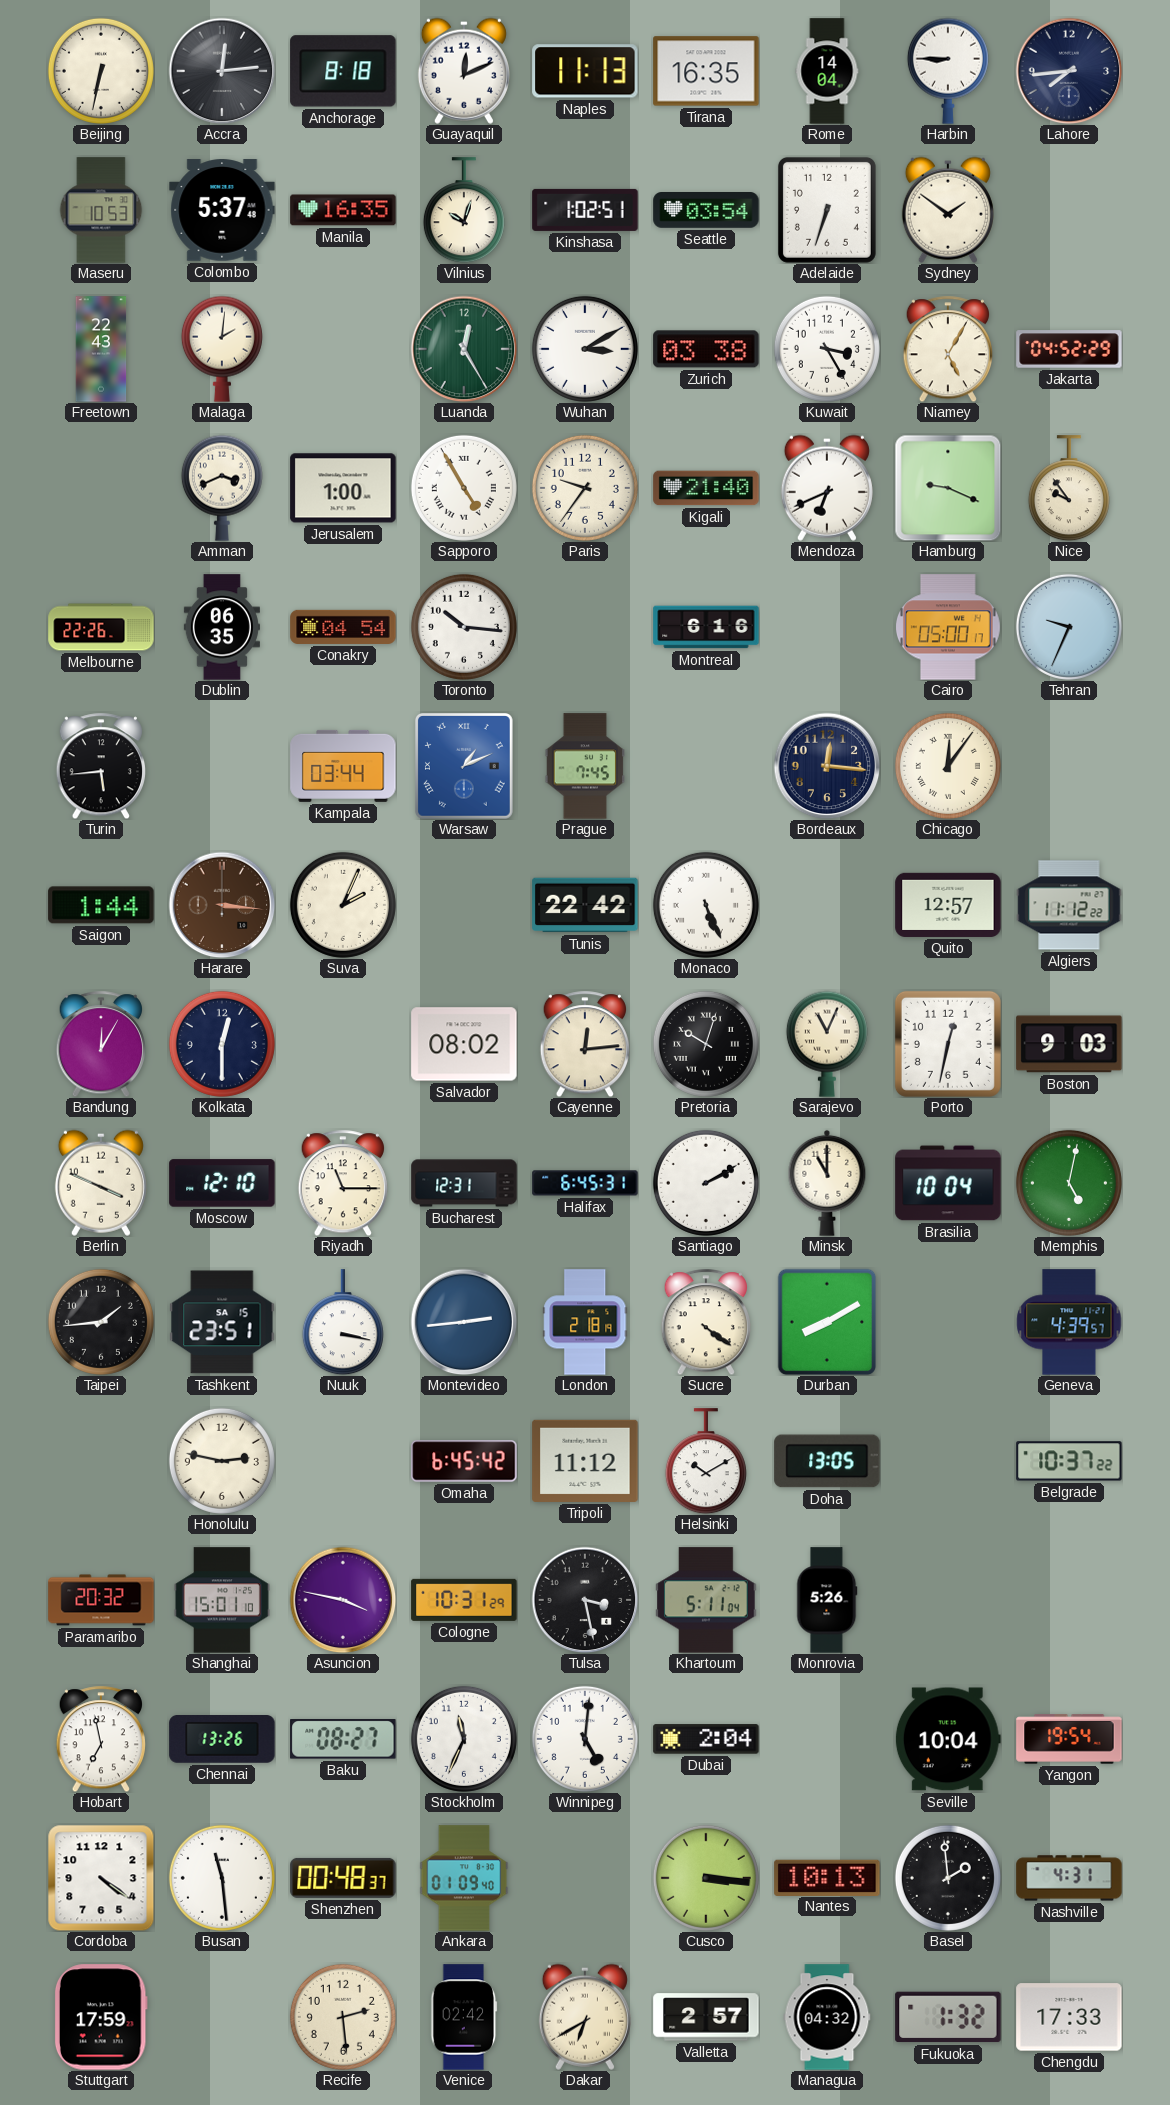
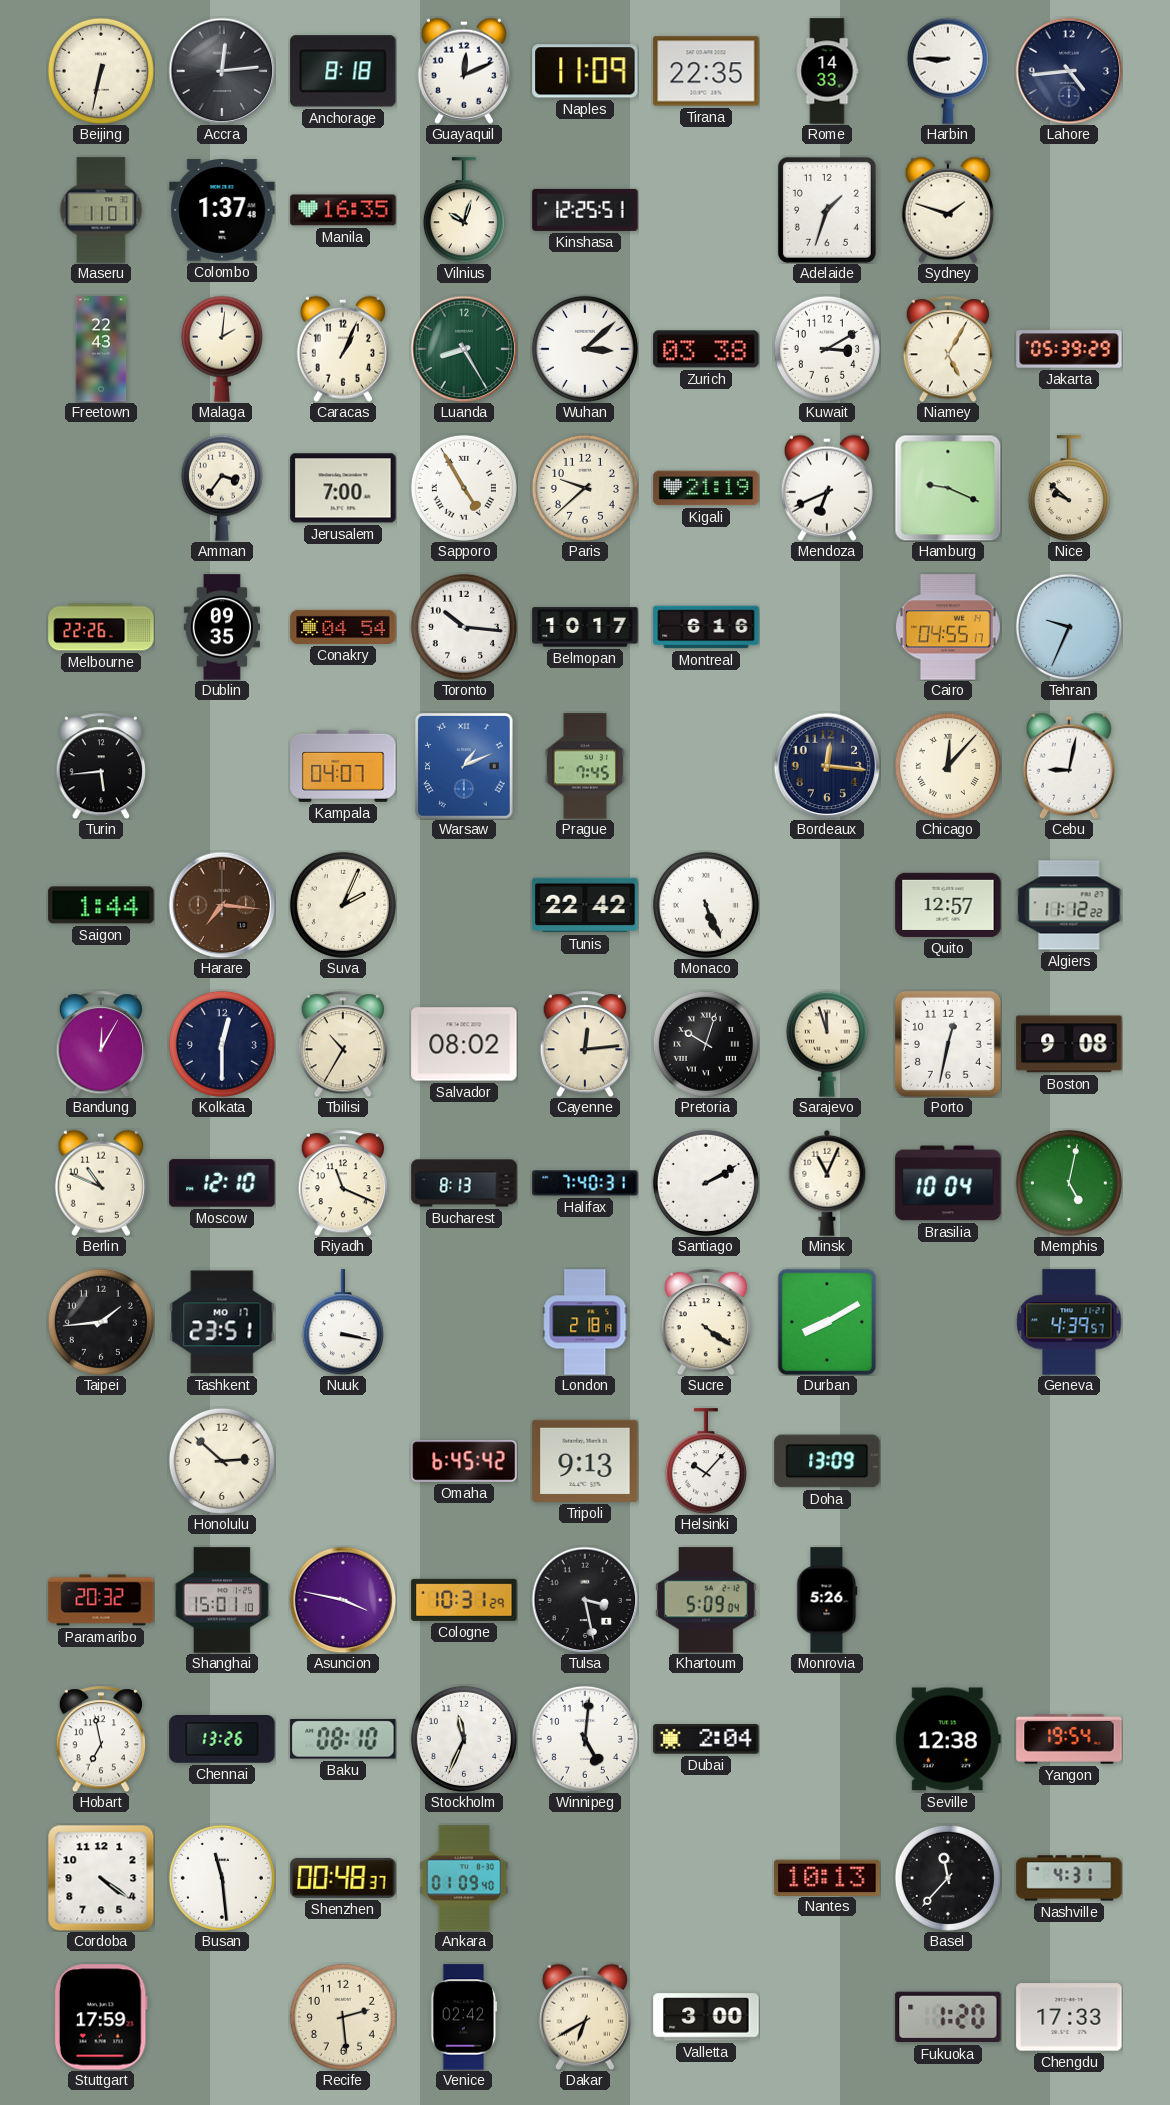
Naples: 11:13 -> 11:09
Tirana: 16:35 -> 22:35
Rome: 14:04 -> 14:33
Lahore: 7:44 -> 4:44
Maseru: 10:53 -> 11:01
Colombo: 5:37 -> 1:37
Kinshasa: 1:02 -> 12:25
Seattle: 03:54 -> none
Adelaide: 6:33 -> 1:33
Sydney: 1:51 -> 1:48
Caracas: none -> 1:04
Luanda: 12:25 -> 8:25
Wuhan: 3:10 -> 3:08
Kuwait: 3:25 -> 3:10
Jakarta: 04:52 -> 05:39
Amman: 3:41 -> 3:36
Jerusalem: 1:00 -> 7:00
Paris: 9:36 -> 9:38
Kigali: 21:40 -> 21:19
Nice: 9:54 -> 9:52
Dublin: 06:35 -> 09:35
Belmopan: none -> 10:17
Cairo: 05:00 -> 04:55
Kampala: 03:44 -> 04:07
Chicago: 12:06 -> 12:07
Cebu: none -> 9:02
Harare: 3:16 -> 7:16
Tbilisi: none -> 10:35
Sarajevo: 11:04 -> 11:57
Boston: 9:03 -> 9:08
Berlin: 3:49 -> 10:49
Riyadh: 11:15 -> 11:19
Bucharest: 12:31 -> 8:13
Halifax: 6:45 -> 7:40
Minsk: 11:00 -> 11:04
Tashkent date: SA 15 -> MO 17
Montevideo: 2:44 -> none
Honolulu: 2:47 -> 2:52
Tripoli: 11:12 -> 9:13
Helsinki: 10:10 -> 10:07
Doha: 13:05 -> 13:09
Belgrade: 10:37 -> none
Khartoum: 5:11 -> 5:09
Baku: 08:27 -> 08:10
Seville: 10:04 -> 12:38
Cusco: 3:16 -> none
Basel: 1:59 -> 11:37
Valletta: 2:57 -> 3:00
Managua: 04:32 -> none
Fukuoka: 1:32 -> 1:20
